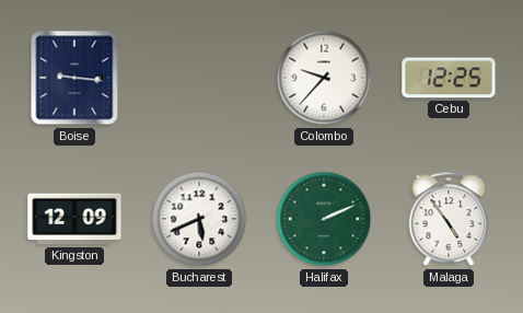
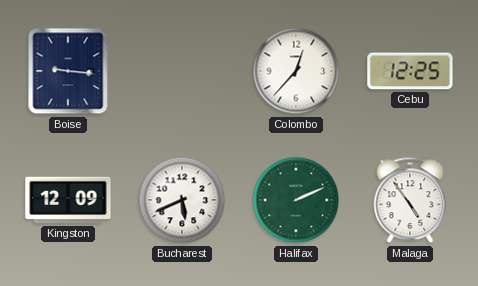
Colombo: 9:37 -> 12:37
